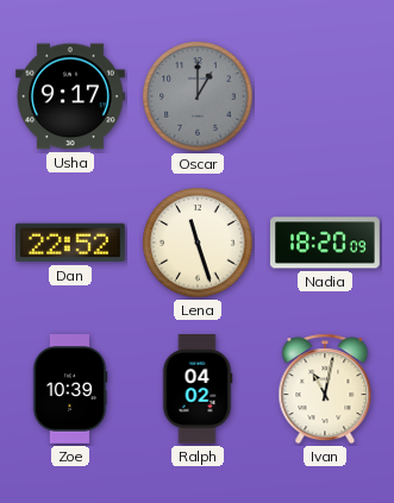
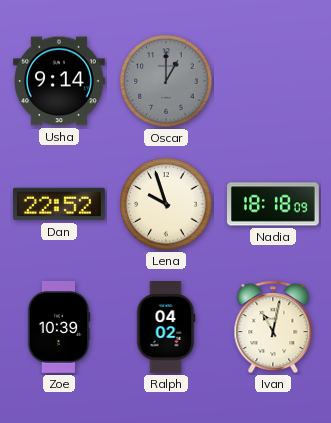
Usha: 9:17 -> 9:14
Lena: 11:27 -> 9:57
Nadia: 18:20 -> 18:18
